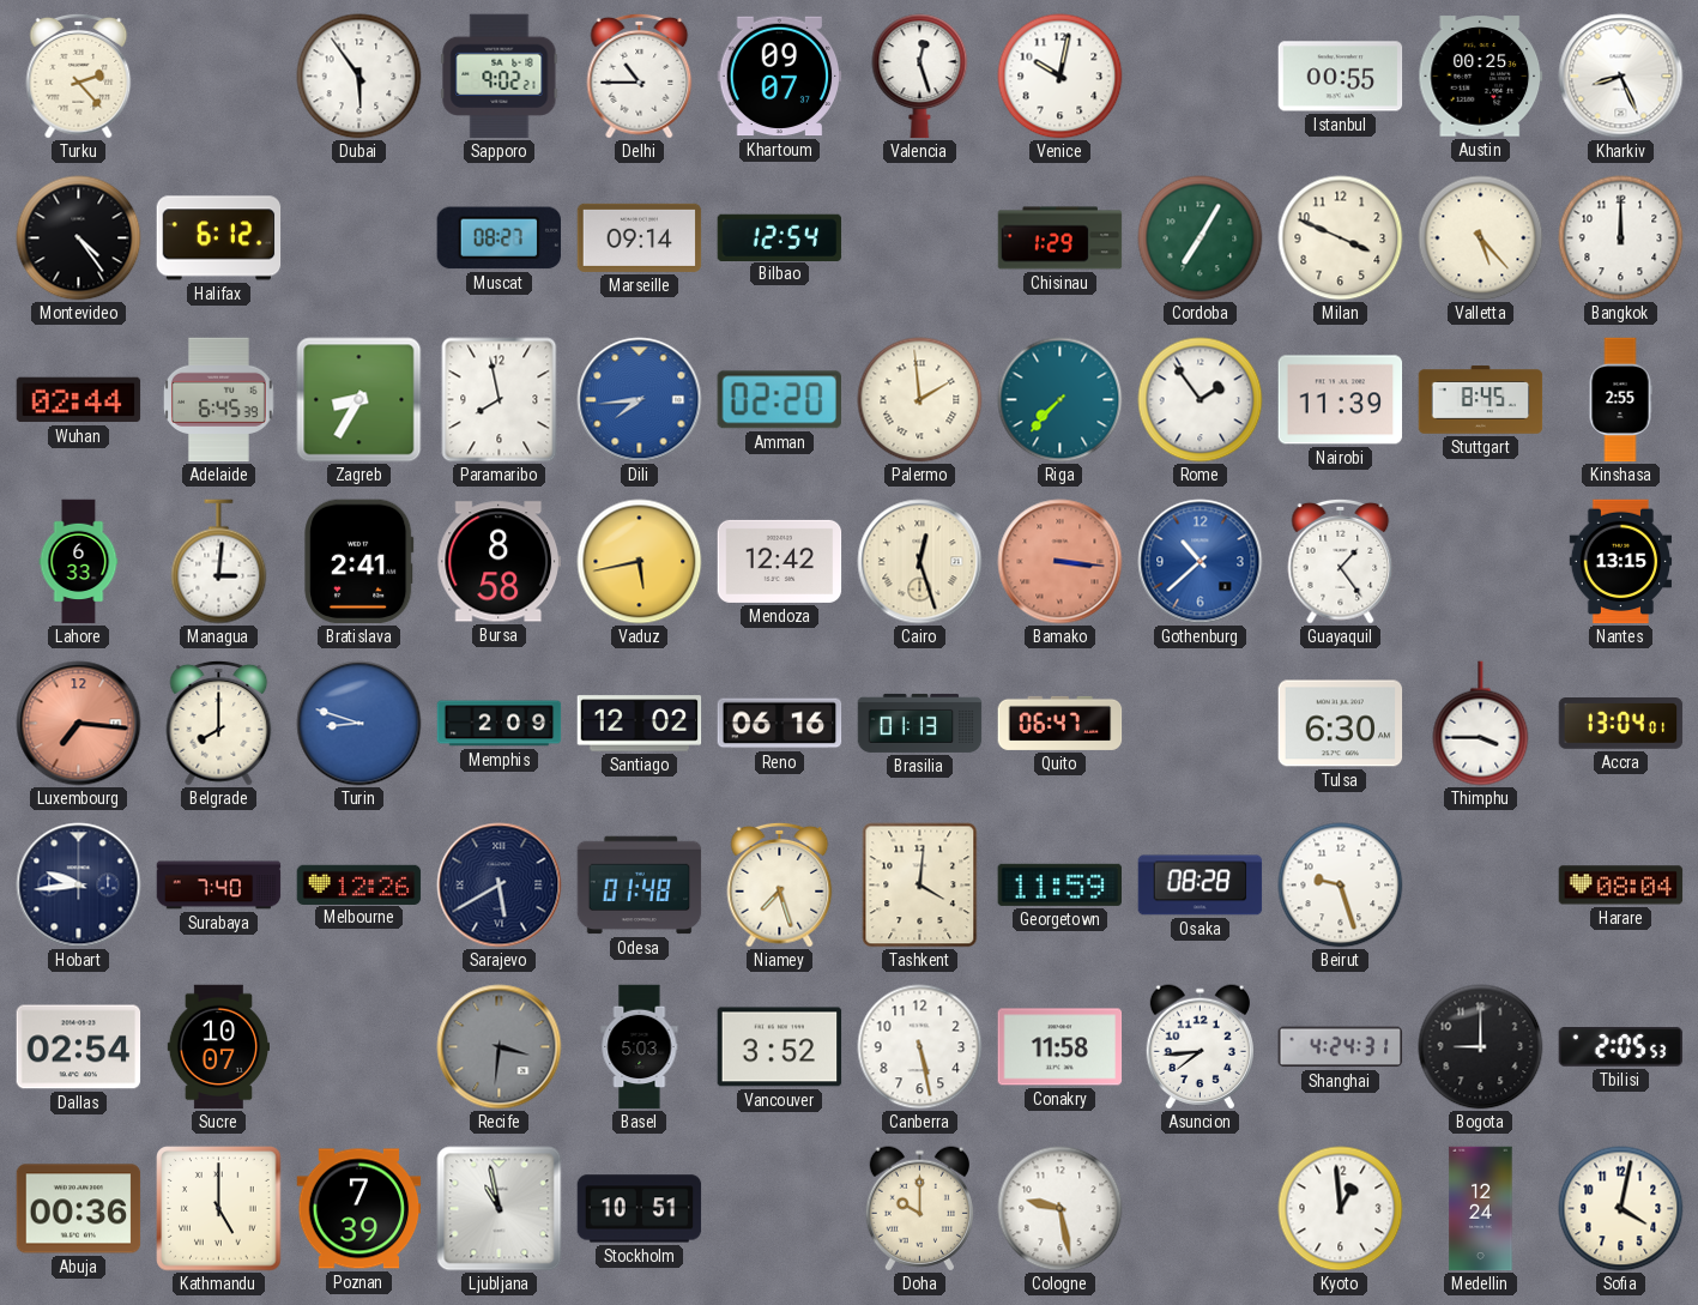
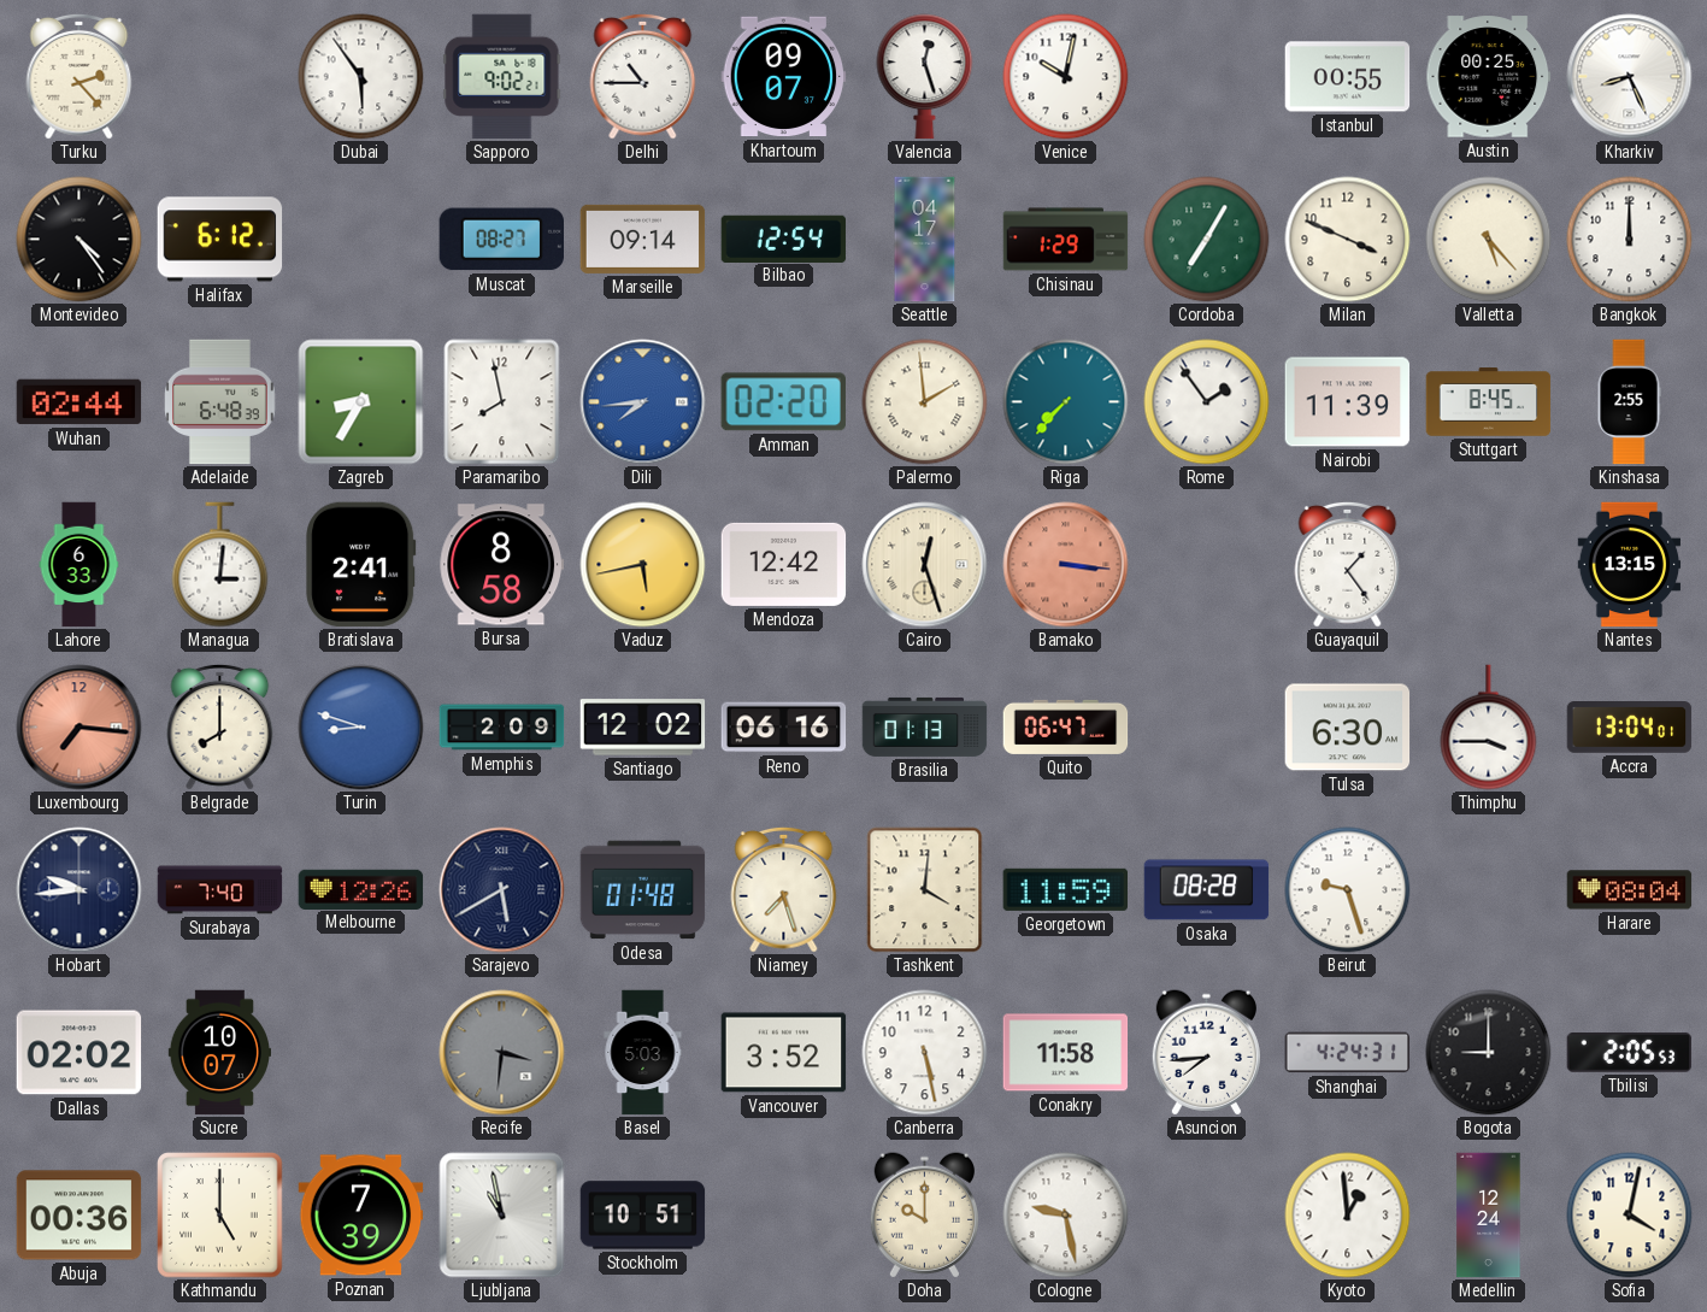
Seattle: none -> 04:17
Adelaide: 6:45 -> 6:48
Gothenburg: 10:38 -> none
Dallas: 02:54 -> 02:02
